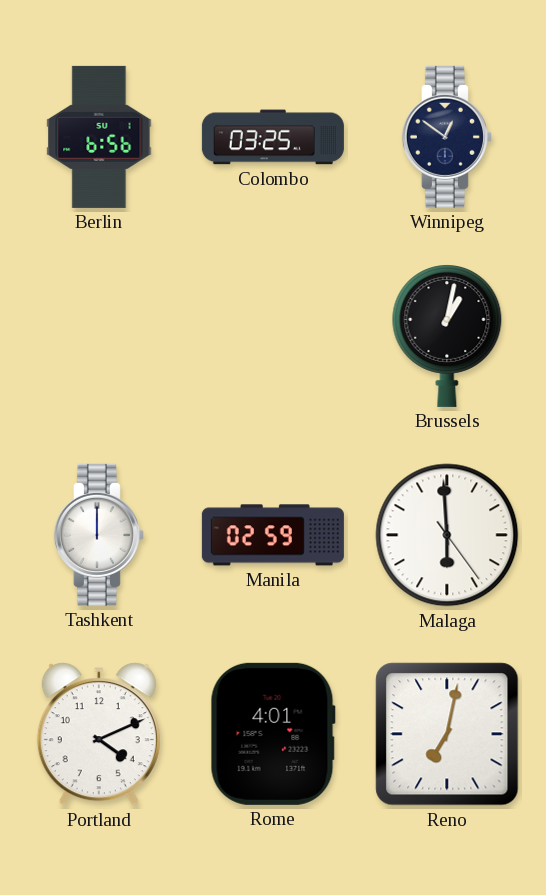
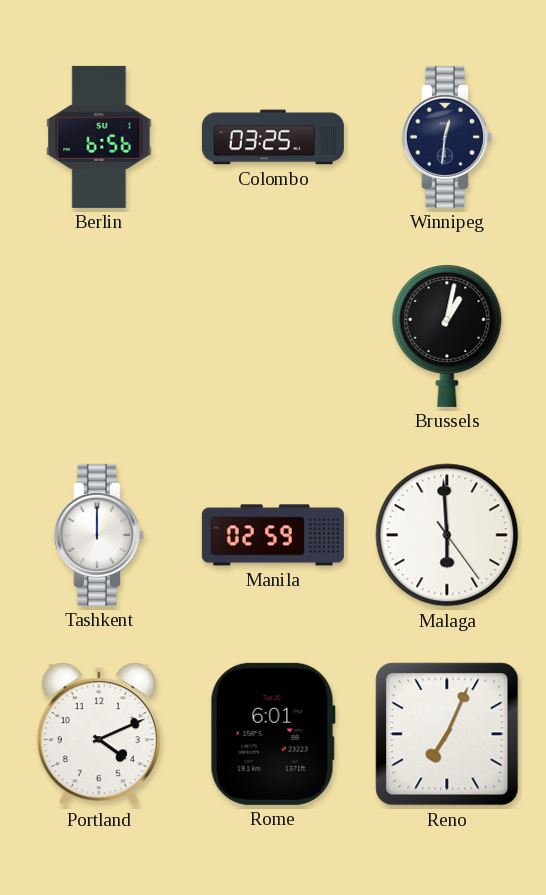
Winnipeg: 12:51 -> 12:31
Rome: 4:01 -> 6:01
Reno: 7:02 -> 7:04
